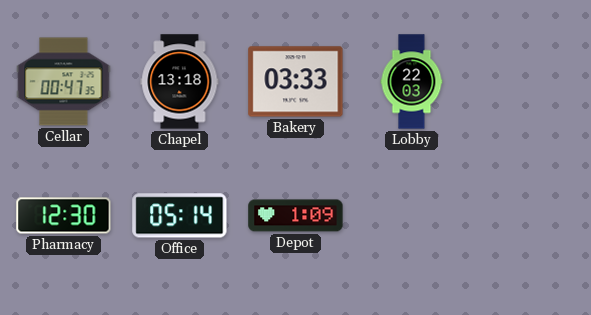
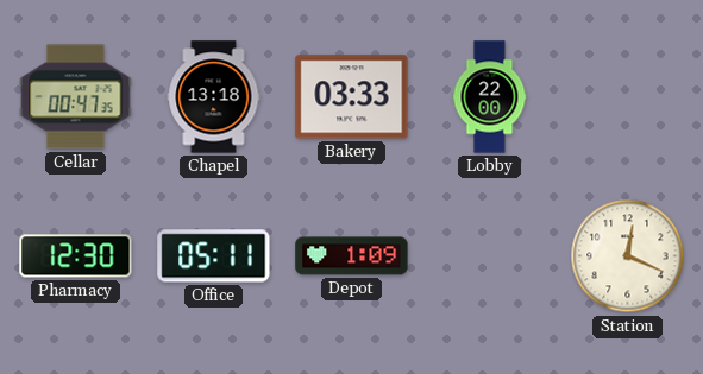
Lobby: 22:03 -> 22:00
Office: 05:14 -> 05:11
Station: none -> 12:19
